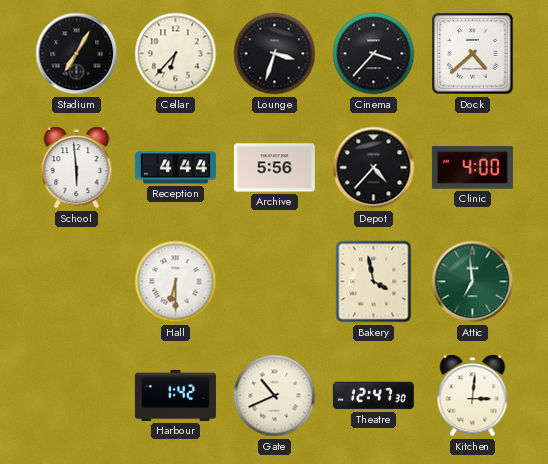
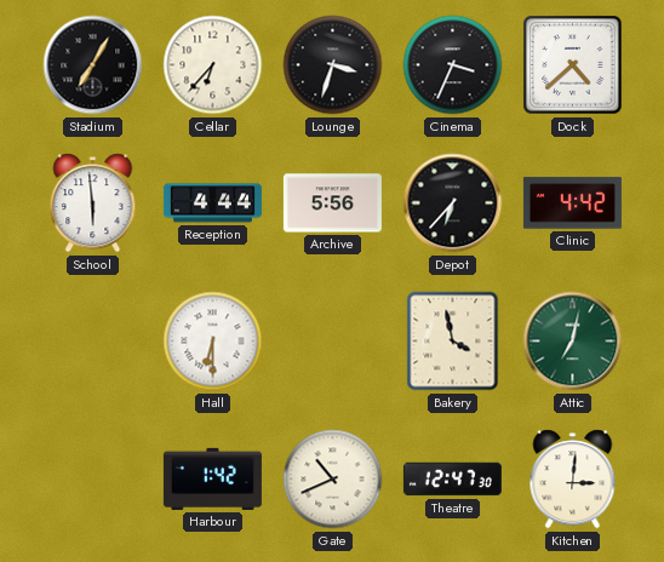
Cinema: 3:37 -> 3:34
Depot: 4:37 -> 6:37
Clinic: 4:00 -> 4:42
Attic: 6:59 -> 7:02
